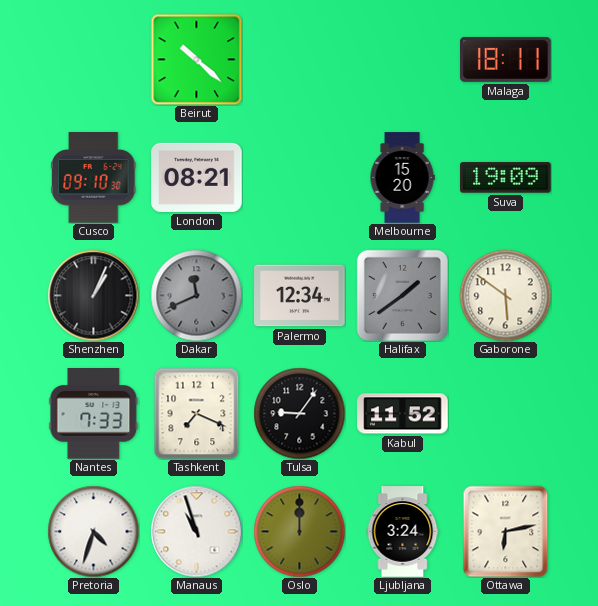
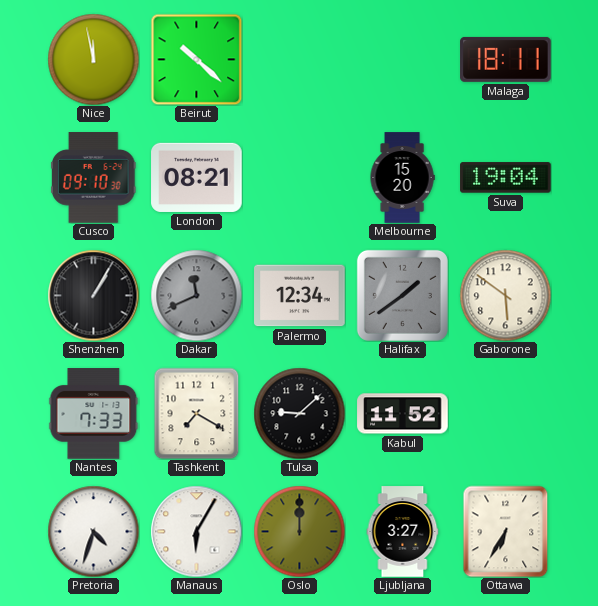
Nice: none -> 11:58
Suva: 19:09 -> 19:04
Shenzhen: 1:04 -> 1:05
Tashkent: 7:19 -> 7:20
Tulsa: 9:06 -> 9:08
Manaus: 10:57 -> 6:05
Ljubljana: 3:24 -> 3:27
Ottawa: 6:13 -> 6:35
